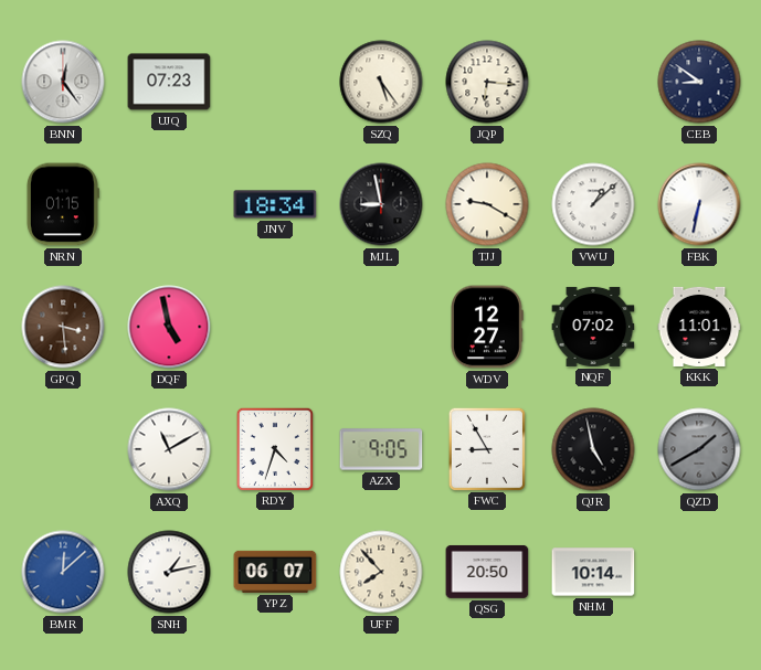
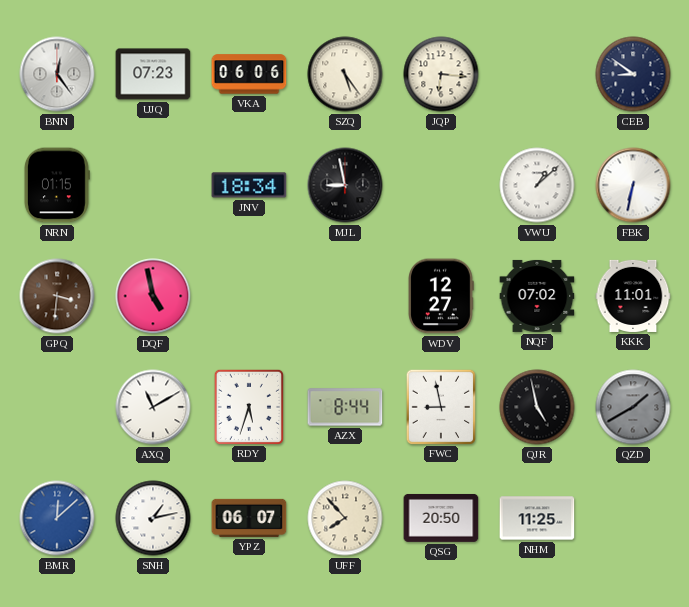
VKA: none -> 06:06
TJJ: 9:20 -> none
GPQ: 3:29 -> 3:31
RDY: 4:33 -> 5:33
AZX: 9:05 -> 8:44
FWC: 8:55 -> 8:58
NHM: 10:14 -> 11:25
